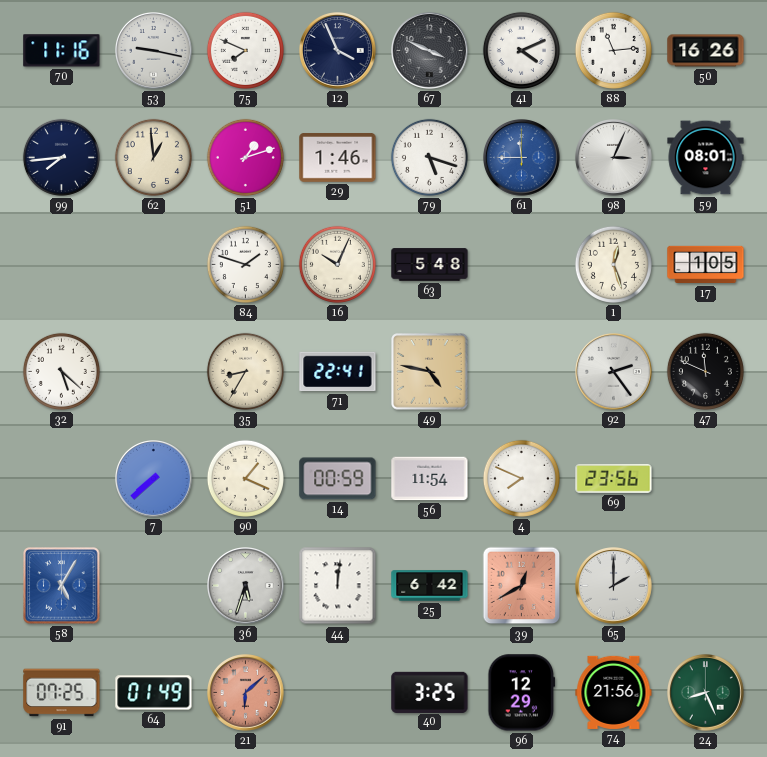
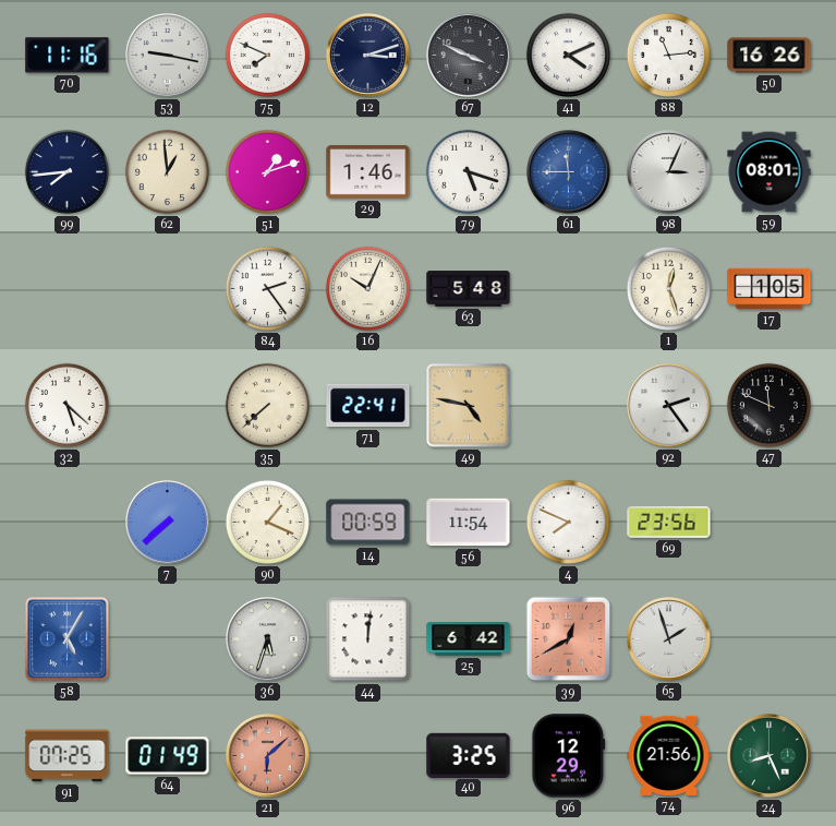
12: 3:56 -> 3:12
84: 1:48 -> 2:24
35: 8:35 -> 7:38
65: 2:00 -> 1:57
